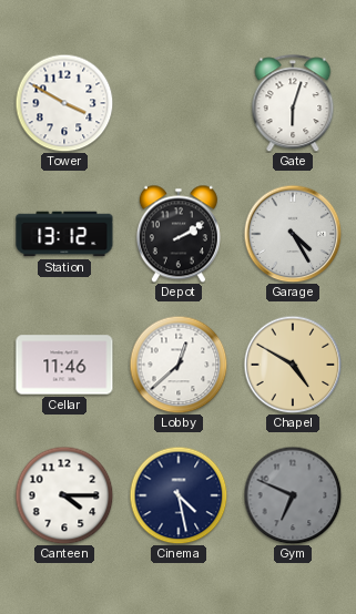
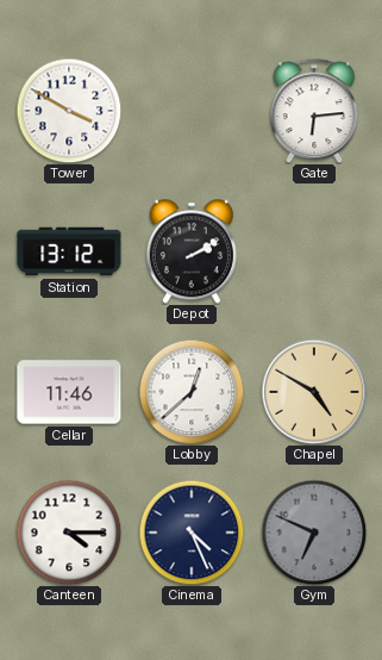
Gate: 6:03 -> 6:14
Garage: 4:25 -> none
Cinema: 4:28 -> 4:26
